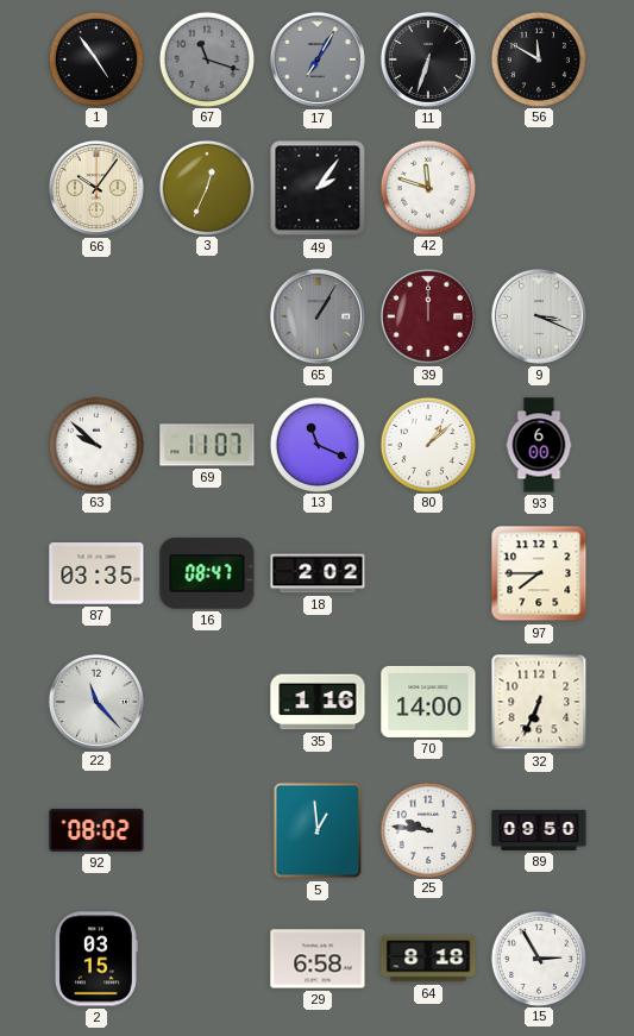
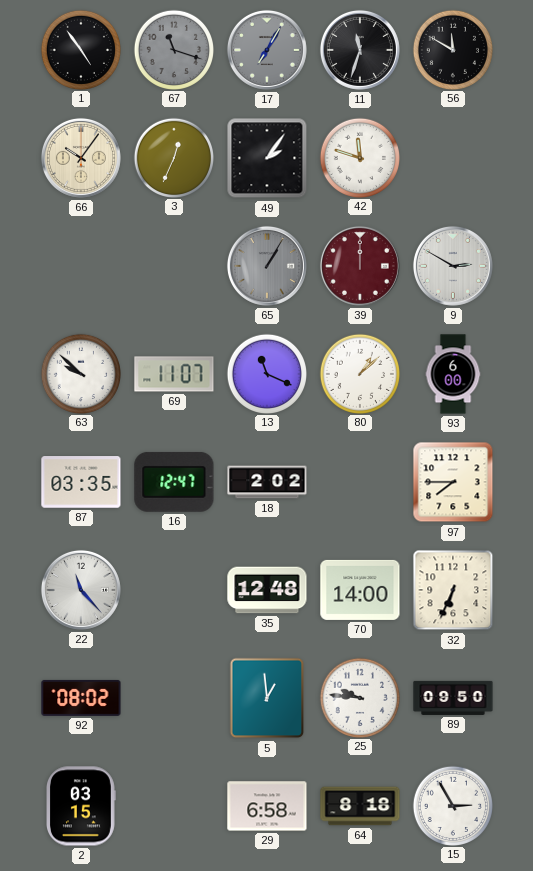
11: 6:33 -> 11:33
9: 3:19 -> 2:50
16: 08:47 -> 12:47
35: 1:16 -> 12:48
